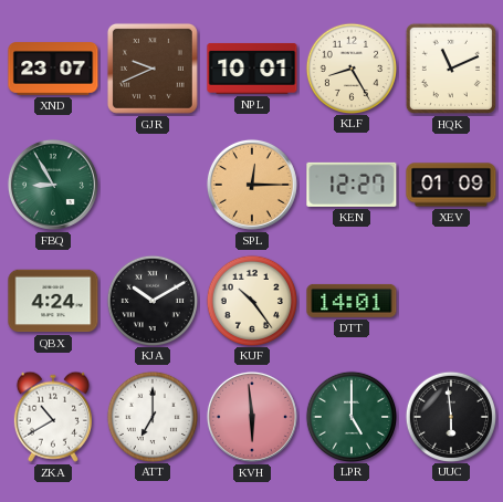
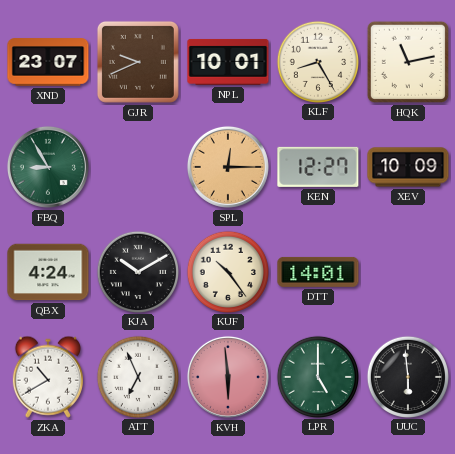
HQK: 11:11 -> 11:13
XEV: 01:09 -> 10:09
ATT: 7:00 -> 6:56
